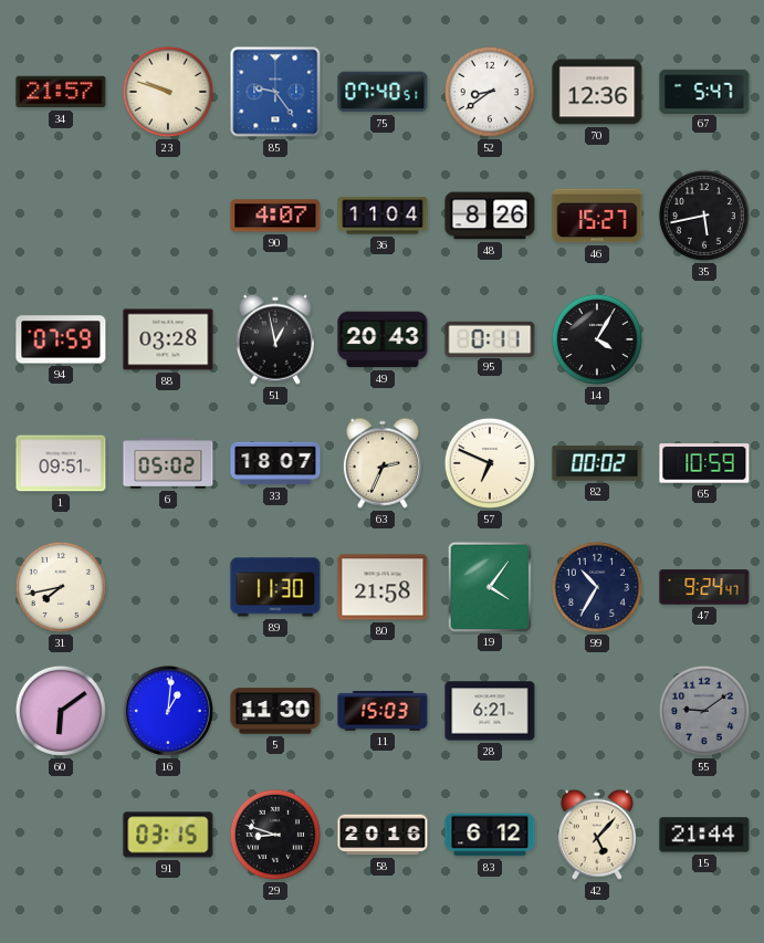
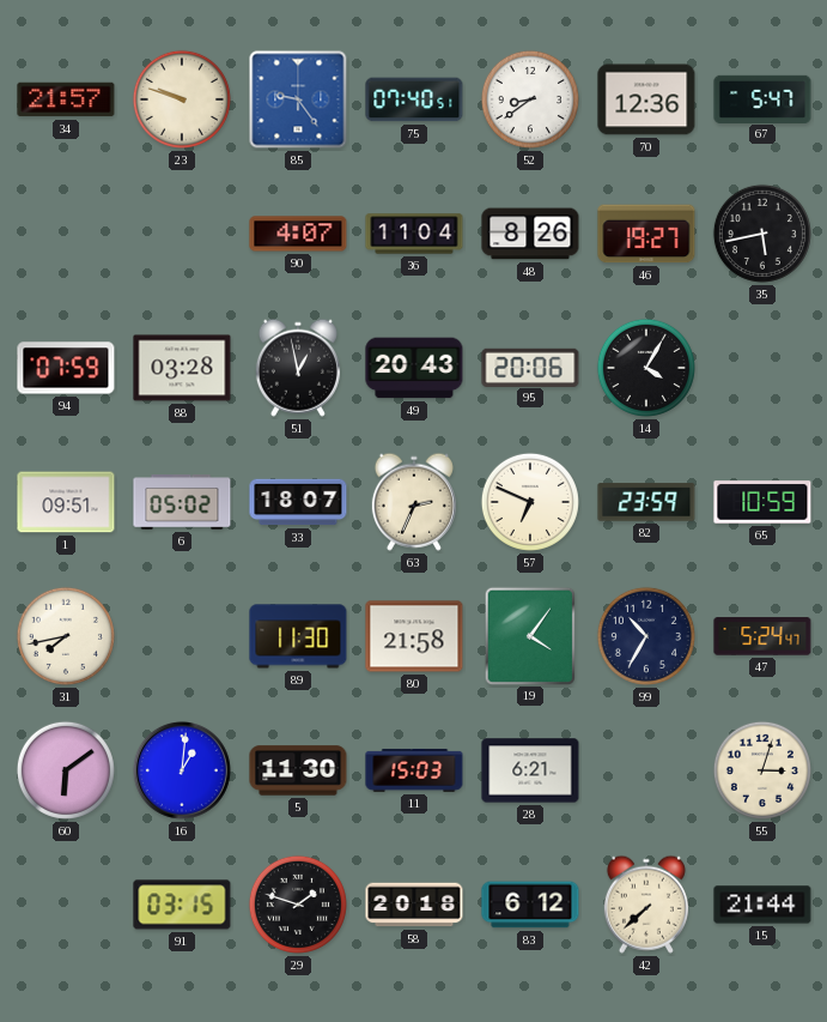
46: 15:27 -> 19:27
95: 0:11 -> 20:06
82: 00:02 -> 23:59
47: 9:24 -> 5:24
55: 9:09 -> 3:03
55 dial: grey -> cream
29: 8:48 -> 1:48
58: 20:16 -> 20:18
42: 5:07 -> 7:38
